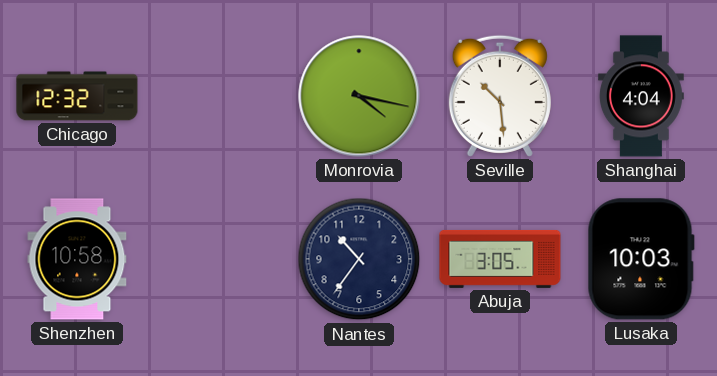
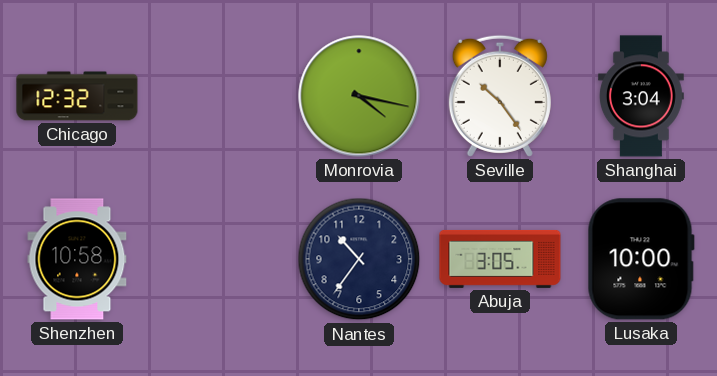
Seville: 10:29 -> 10:24
Shanghai: 4:04 -> 3:04
Lusaka: 10:03 -> 10:00
